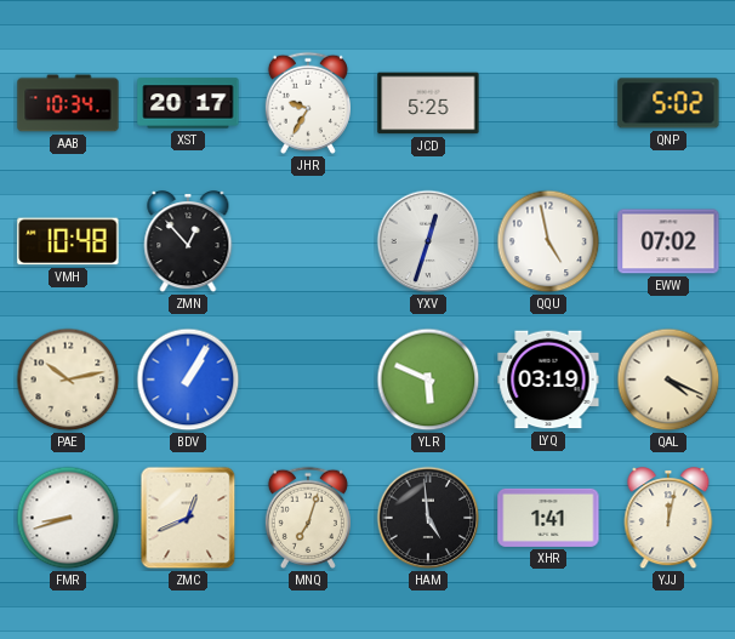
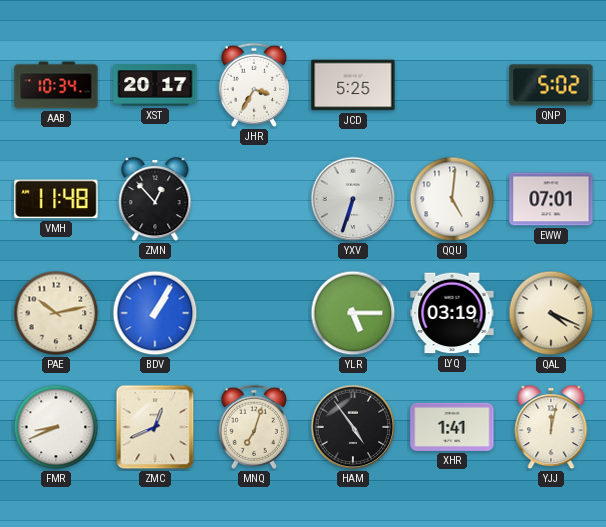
JHR: 9:35 -> 3:35
VMH: 10:48 -> 11:48
YXV: 12:33 -> 6:33
QQU: 4:58 -> 5:01
EWW: 07:02 -> 07:01
YLR: 5:49 -> 5:15
FMR: 8:42 -> 8:41
HAM: 4:59 -> 4:54
